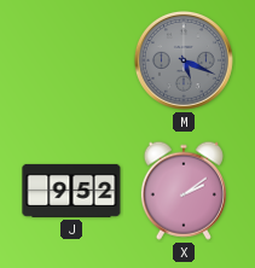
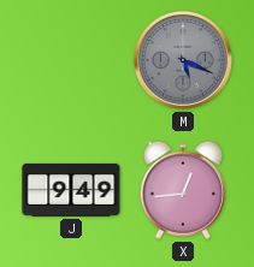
J: 9:52 -> 9:49
X: 2:09 -> 12:44
